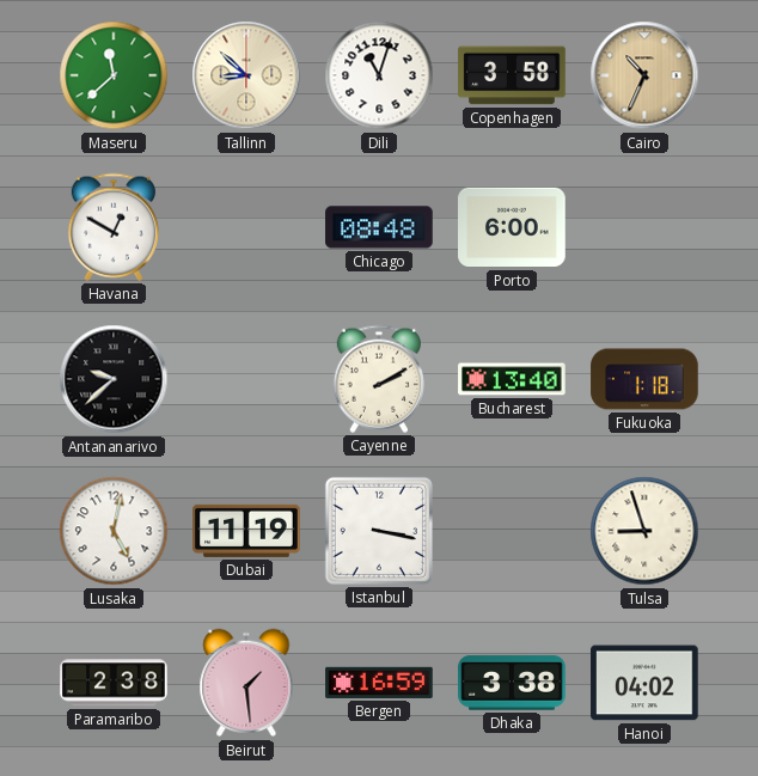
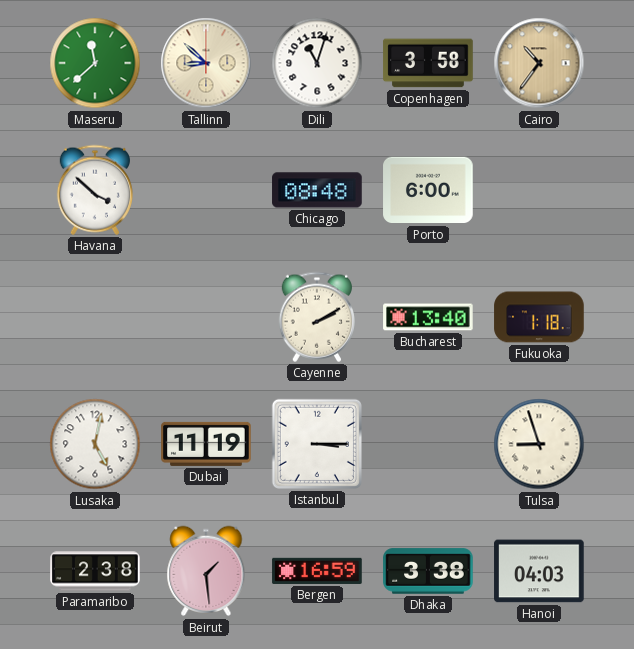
Cairo: 10:34 -> 10:36
Havana: 12:50 -> 3:52
Antananarivo: 9:38 -> none
Istanbul: 3:17 -> 3:15
Hanoi: 04:02 -> 04:03
